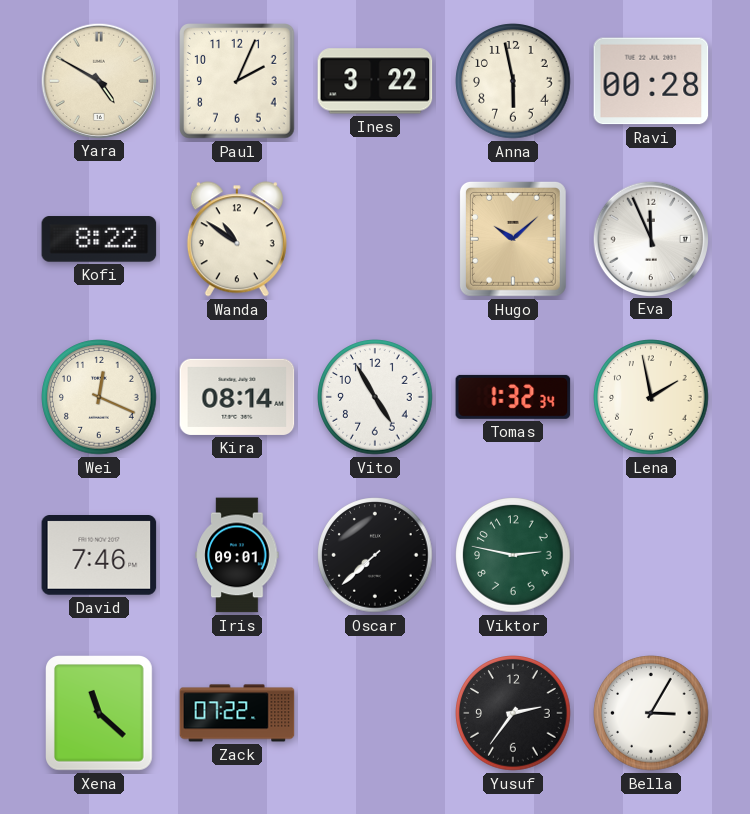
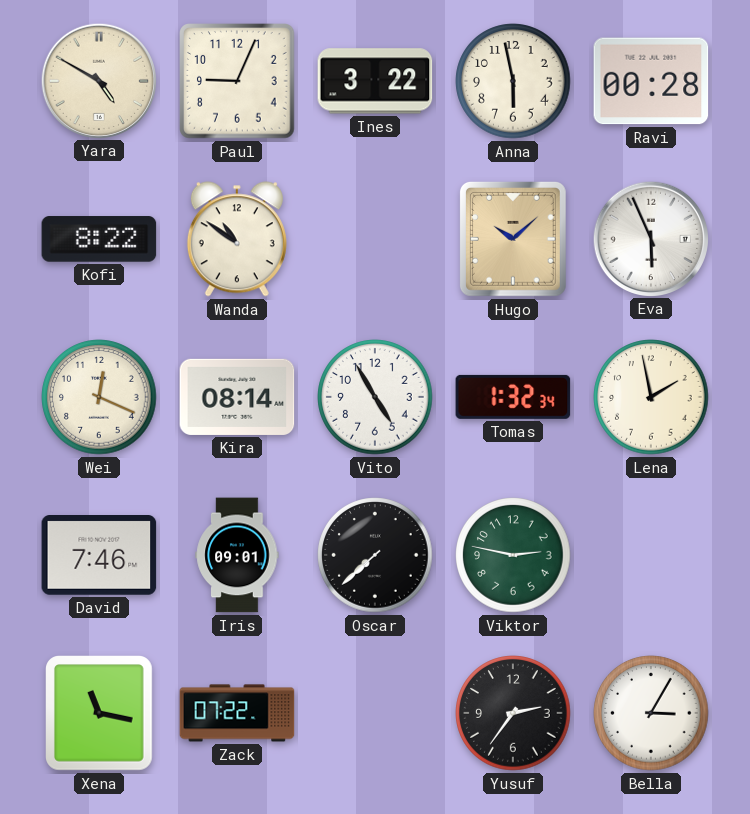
Paul: 2:04 -> 9:04
Eva: 11:56 -> 5:56
Xena: 11:22 -> 11:17
